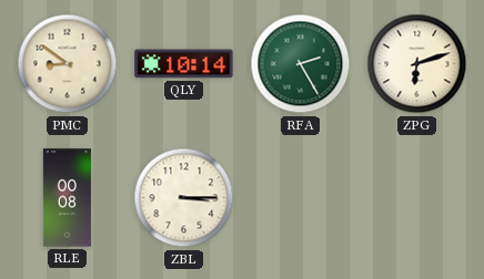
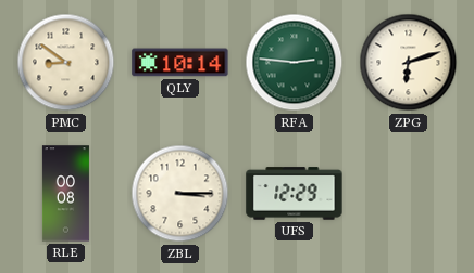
RFA: 2:25 -> 2:46
UFS: none -> 12:29
